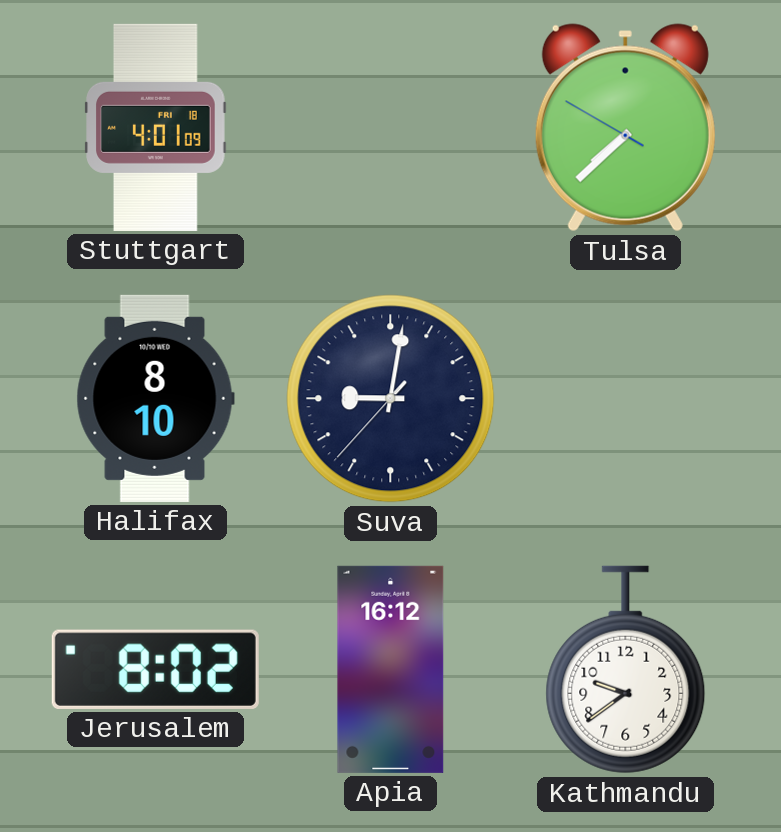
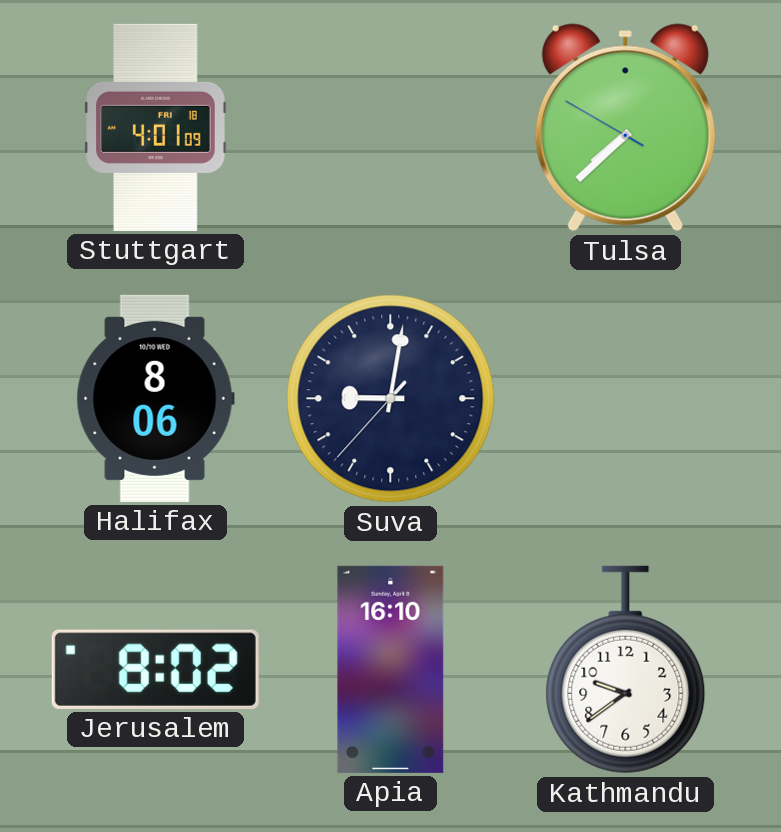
Halifax: 8:10 -> 8:06
Apia: 16:12 -> 16:10
